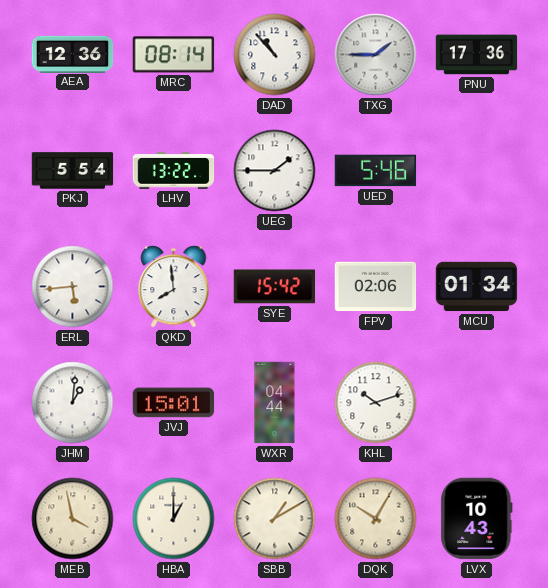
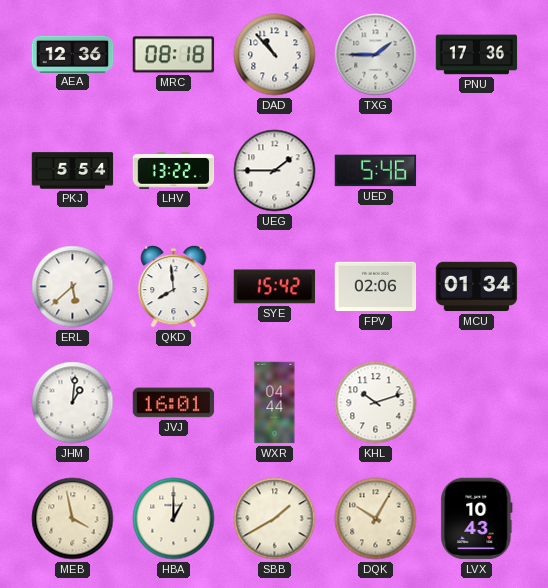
MRC: 08:14 -> 08:18
ERL: 5:44 -> 5:38
JVJ: 15:01 -> 16:01
SBB: 1:10 -> 1:40
